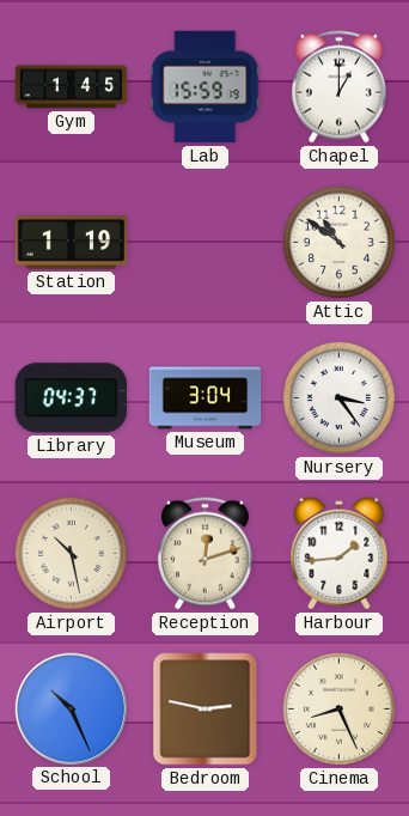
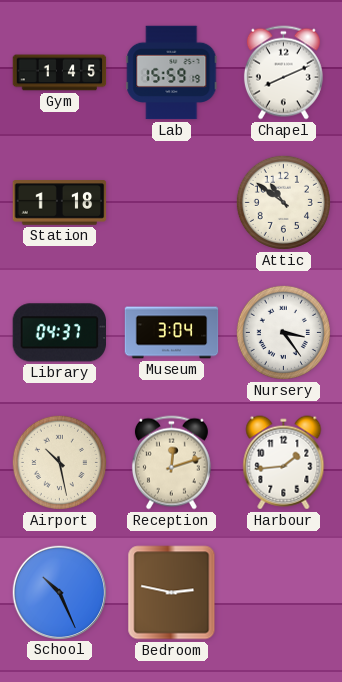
Chapel: 1:00 -> 8:11
Station: 1:19 -> 1:18
Cinema: 8:26 -> none
